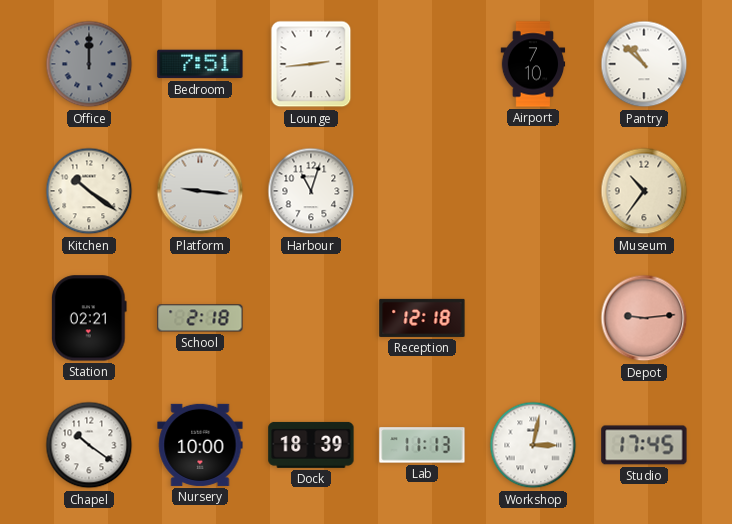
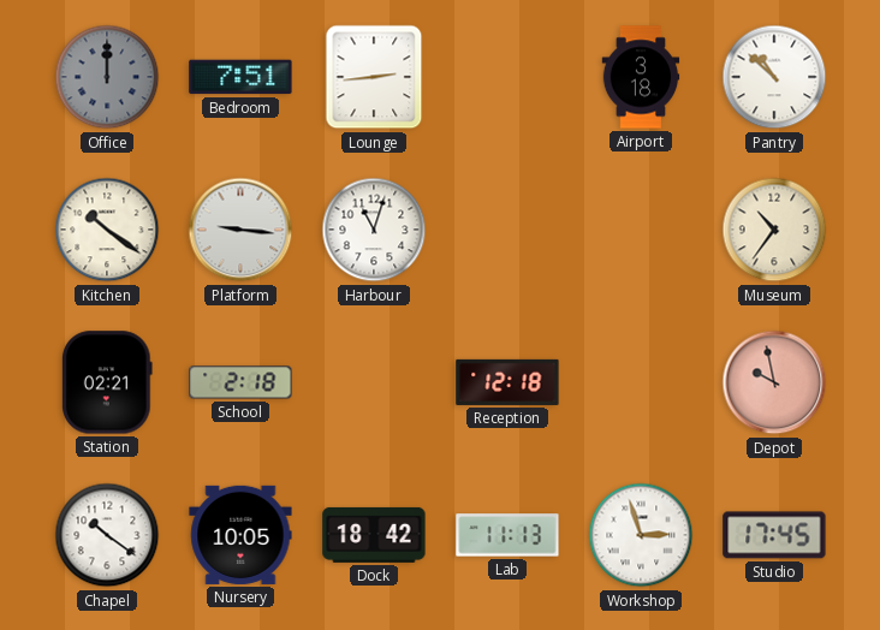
Airport: 7:10 -> 3:18
Depot: 9:14 -> 9:58
Nursery: 10:00 -> 10:05
Dock: 18:39 -> 18:42
Workshop: 3:02 -> 2:57
